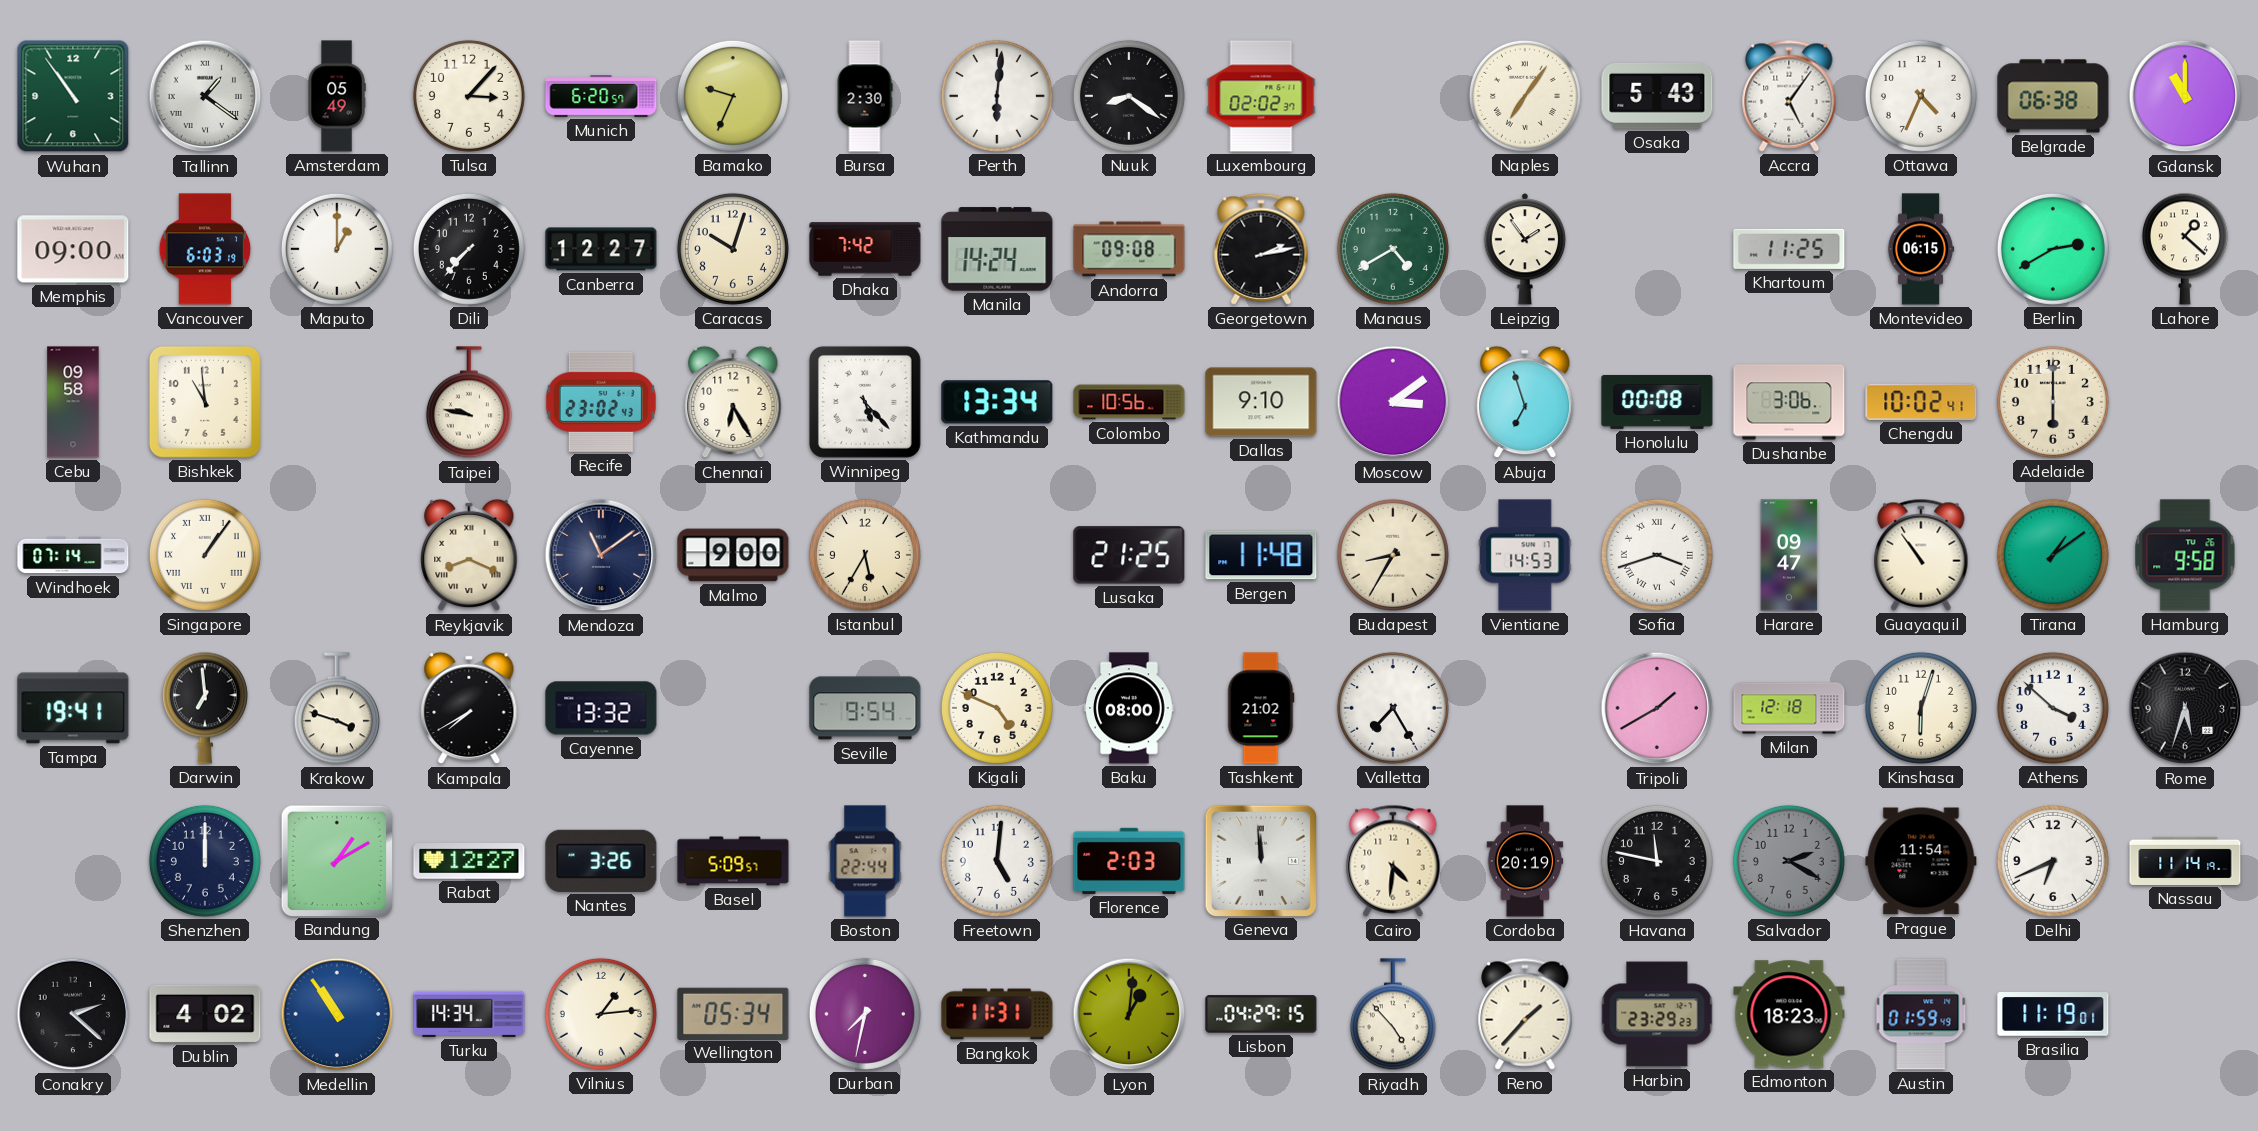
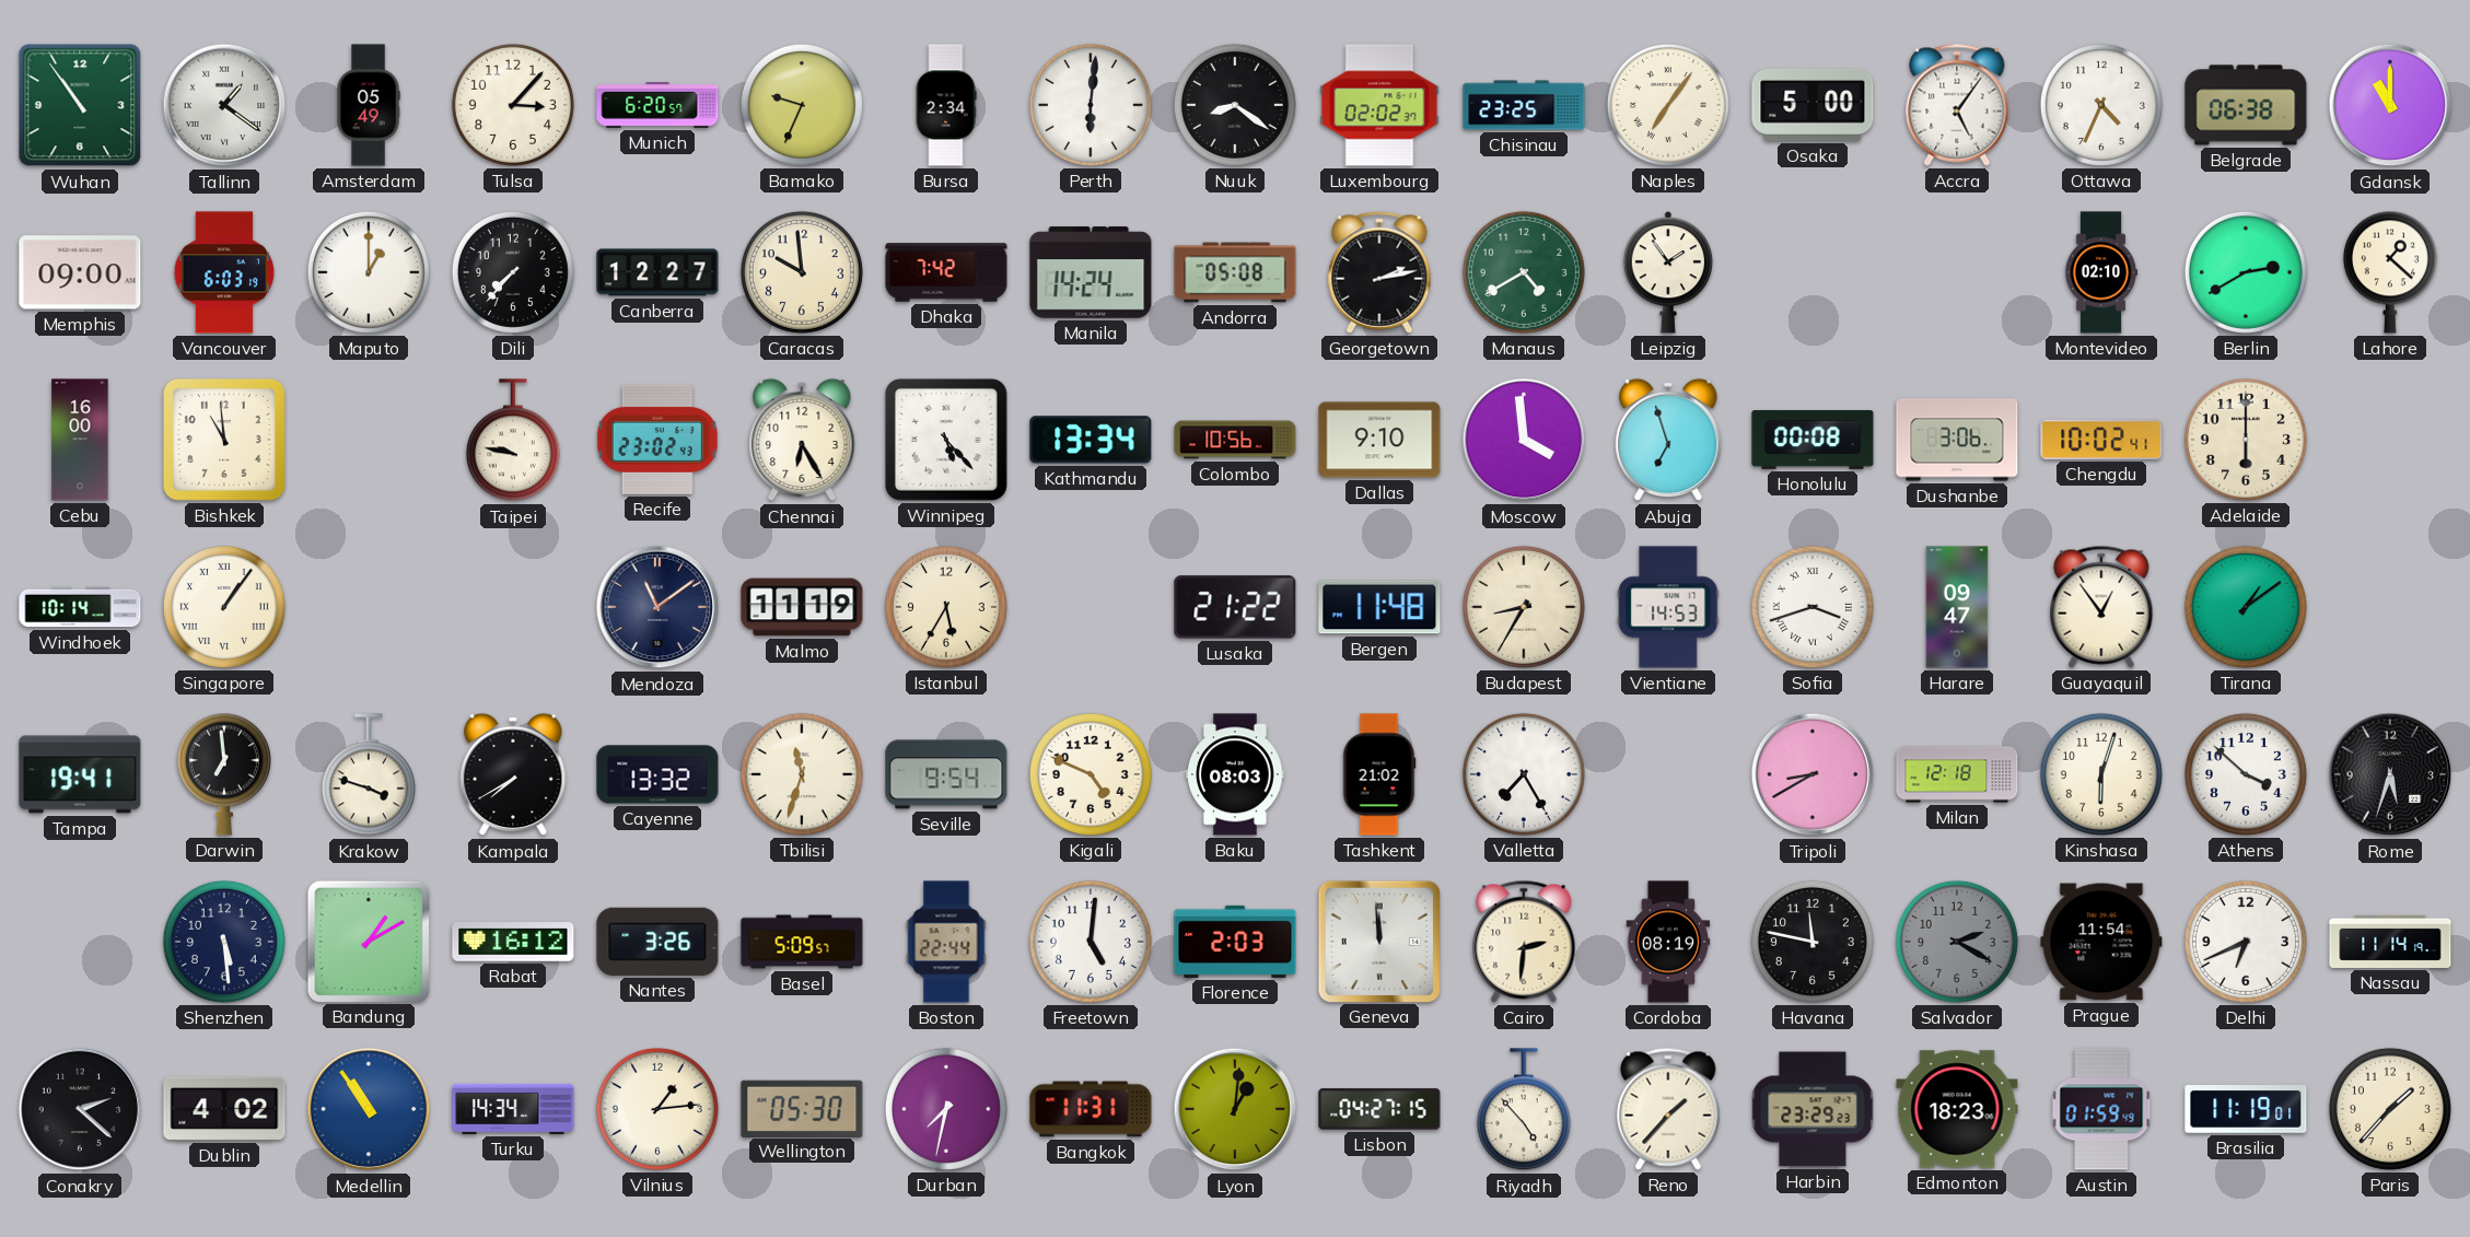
Bursa: 2:30 -> 2:34
Chisinau: none -> 23:25
Osaka: 5:43 -> 5:00
Caracas: 10:03 -> 9:59
Andorra: 09:08 -> 05:08
Khartoum: 11:25 -> none
Montevideo: 06:15 -> 02:10
Cebu: 09:58 -> 16:00
Moscow: 3:09 -> 3:59
Windhoek: 07:14 -> 10:14
Reykjavik: 8:19 -> none
Malmo: 9:00 -> 11:19
Lusaka: 21:25 -> 21:22
Guayaquil: 10:54 -> 12:54
Hamburg: 9:58 -> none
Tbilisi: none -> 11:33
Baku: 08:00 -> 08:03
Tripoli: 1:40 -> 8:40
Shenzhen: 12:00 -> 5:29
Rabat: 12:27 -> 16:12
Cairo: 4:31 -> 2:31
Cordoba: 20:19 -> 08:19
Wellington: 05:34 -> 05:30
Lisbon: 04:29 -> 04:27
Paris: none -> 1:37
